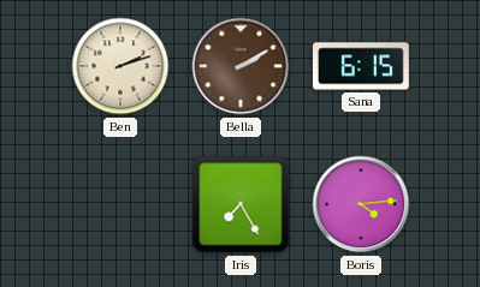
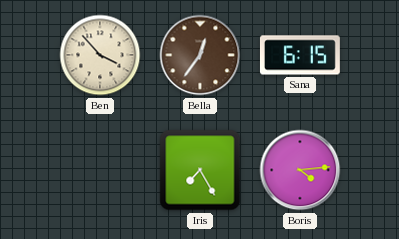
Ben: 2:12 -> 3:53
Bella: 2:10 -> 12:36
